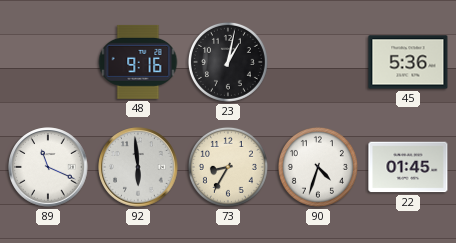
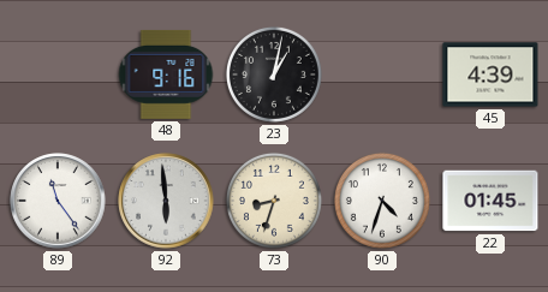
45: 5:36 -> 4:39
89: 11:19 -> 11:24
73: 8:35 -> 8:33
